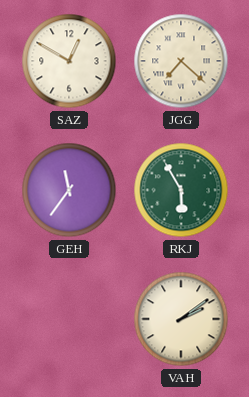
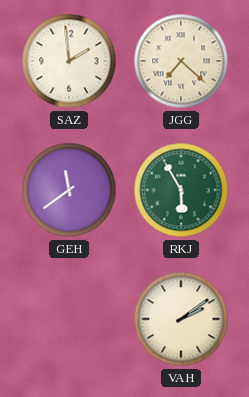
SAZ: 12:50 -> 1:59
GEH: 11:36 -> 11:39
